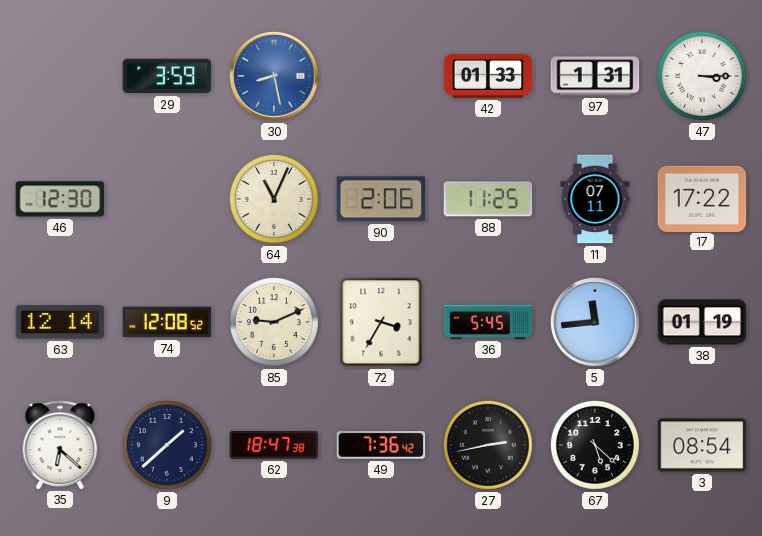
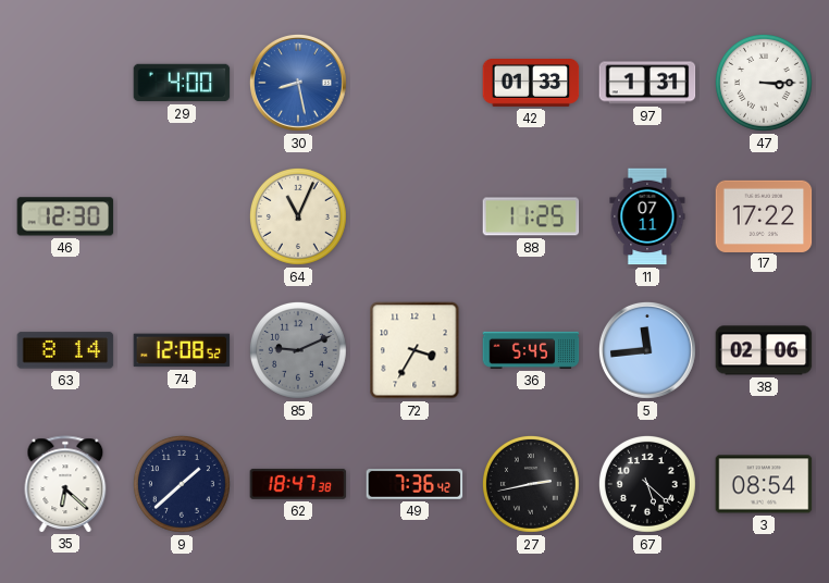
29: 3:59 -> 4:00
90: 2:06 -> none
63: 12:14 -> 8:14
85 dial: cream -> grey
38: 01:19 -> 02:06
